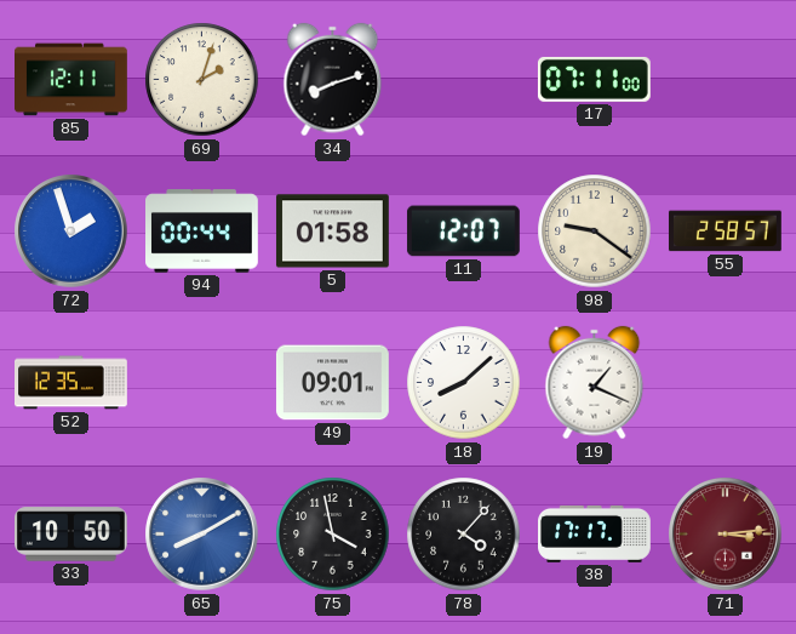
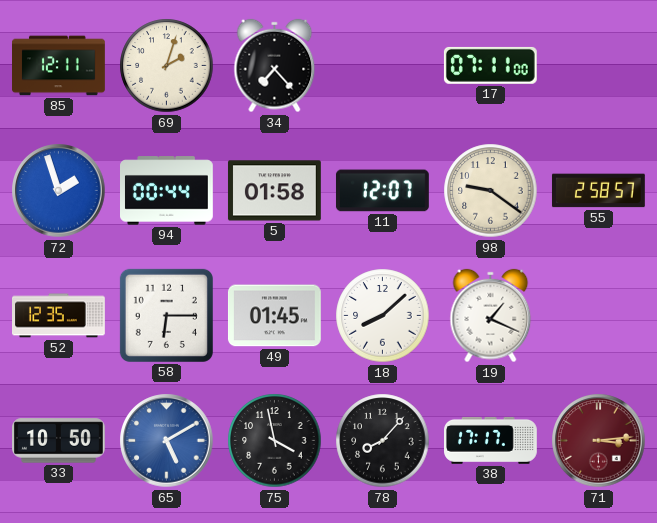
34: 8:12 -> 7:23
58: none -> 6:15
49: 09:01 -> 01:45
65: 8:10 -> 5:10
78: 4:07 -> 8:07
